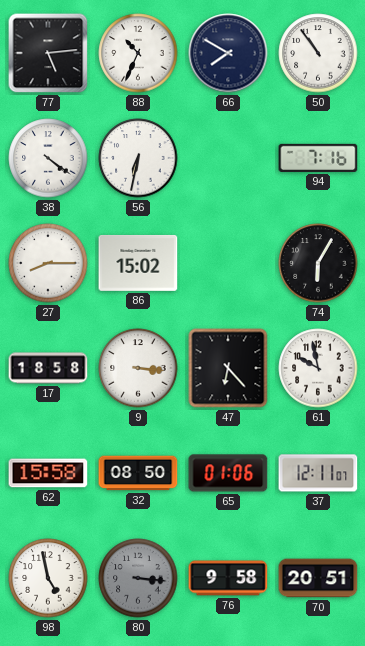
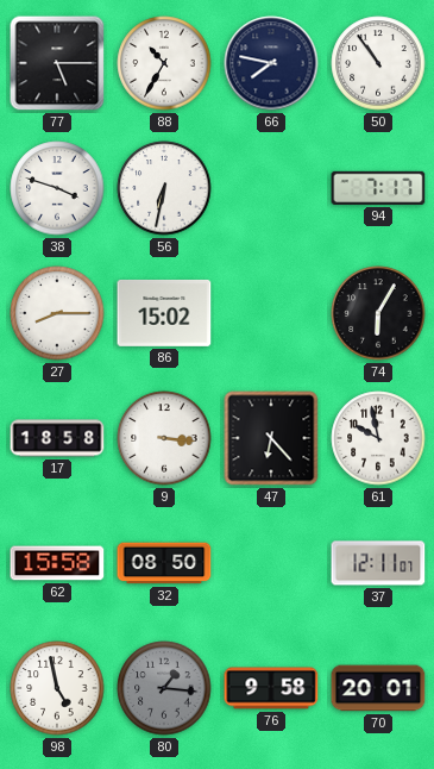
77: 5:14 -> 5:15
88: 10:34 -> 10:35
66: 7:50 -> 7:47
38: 4:21 -> 3:48
94: 7:16 -> 7:17
65: 01:06 -> none
80: 3:16 -> 1:16
70: 20:51 -> 20:01
